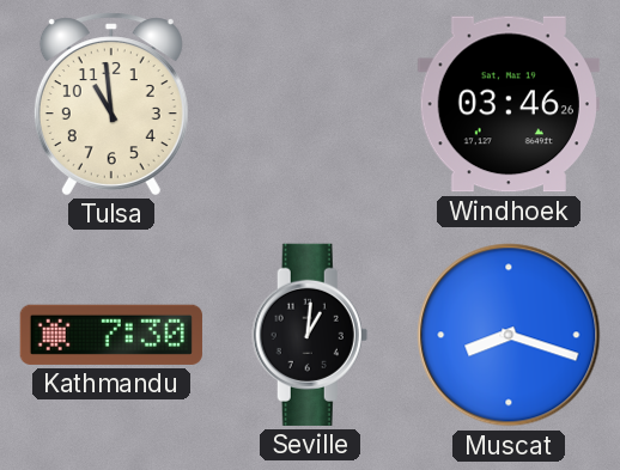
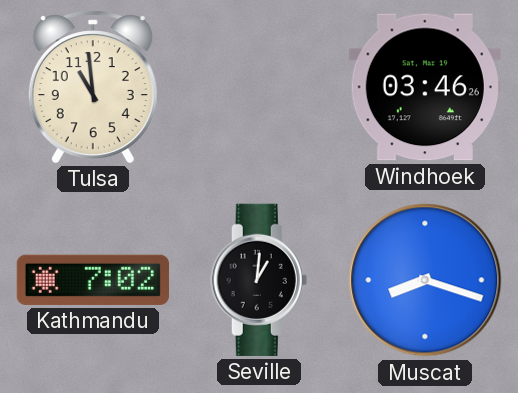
Kathmandu: 7:30 -> 7:02
